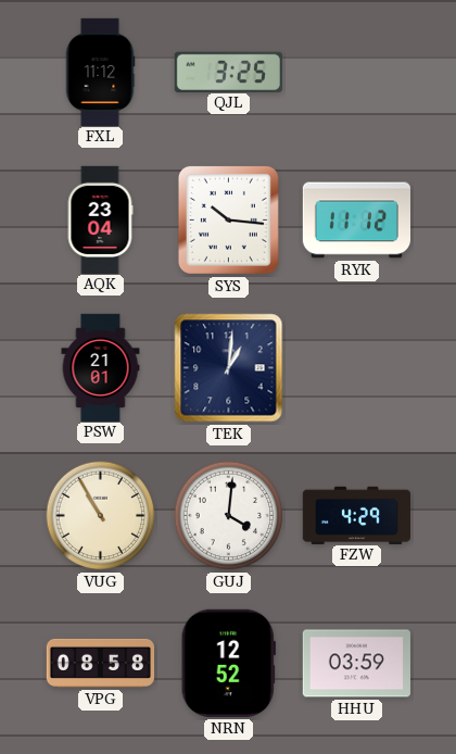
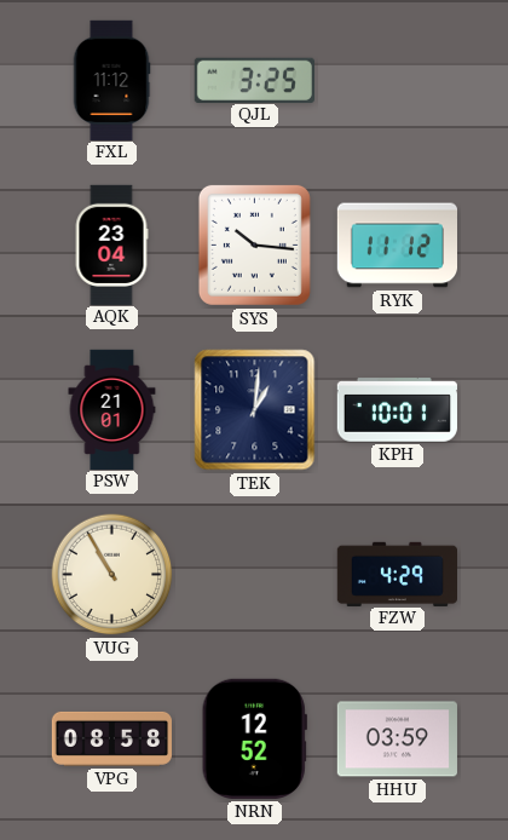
KPH: none -> 10:01
GUJ: 4:01 -> none
